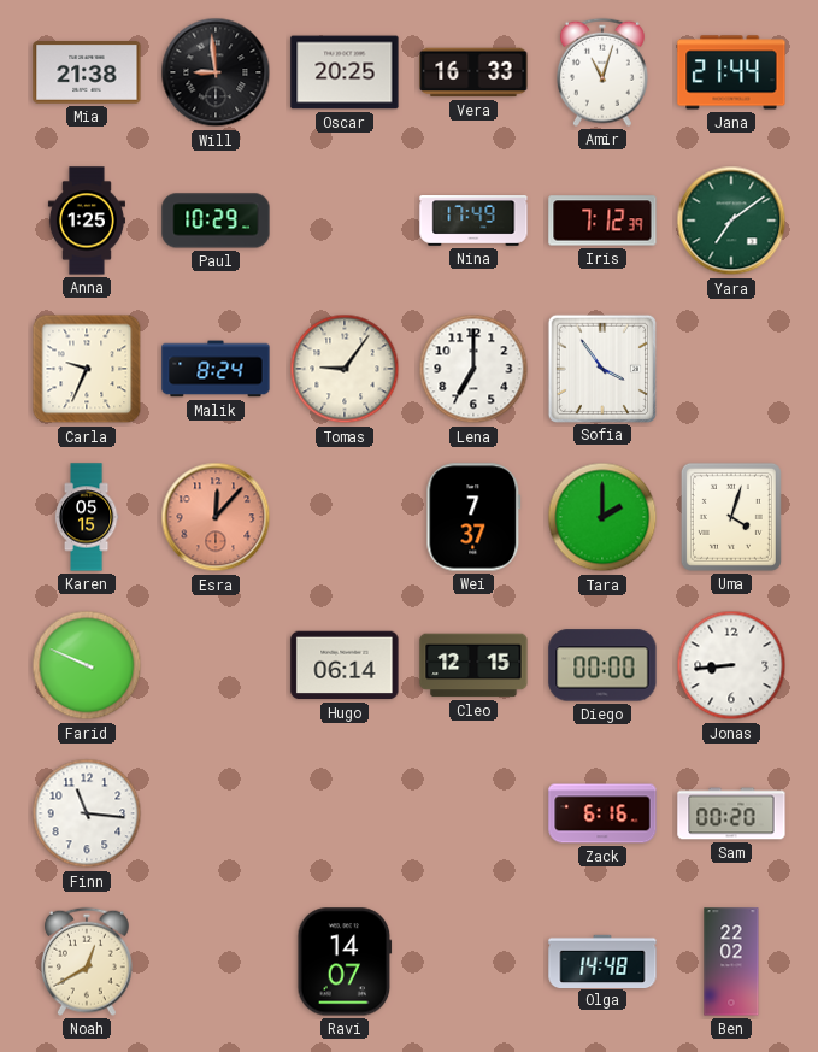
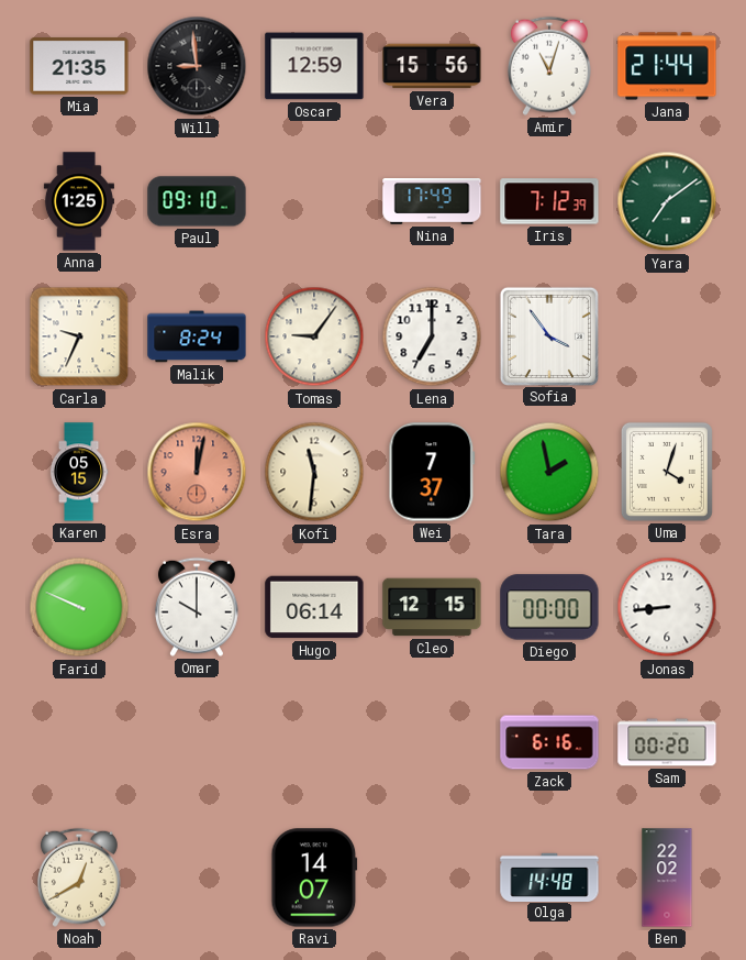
Mia: 21:38 -> 21:35
Oscar: 20:25 -> 12:59
Vera: 16:33 -> 15:56
Paul: 10:29 -> 09:10
Esra: 12:07 -> 12:02
Kofi: none -> 11:31
Tara: 2:00 -> 1:58
Omar: none -> 10:00
Finn: 11:16 -> none
